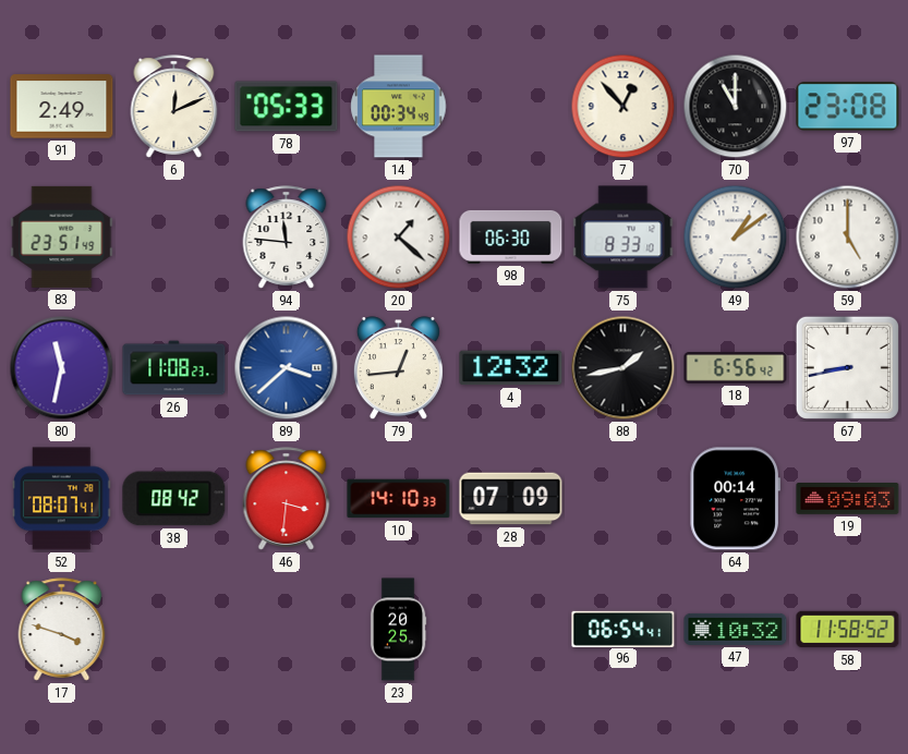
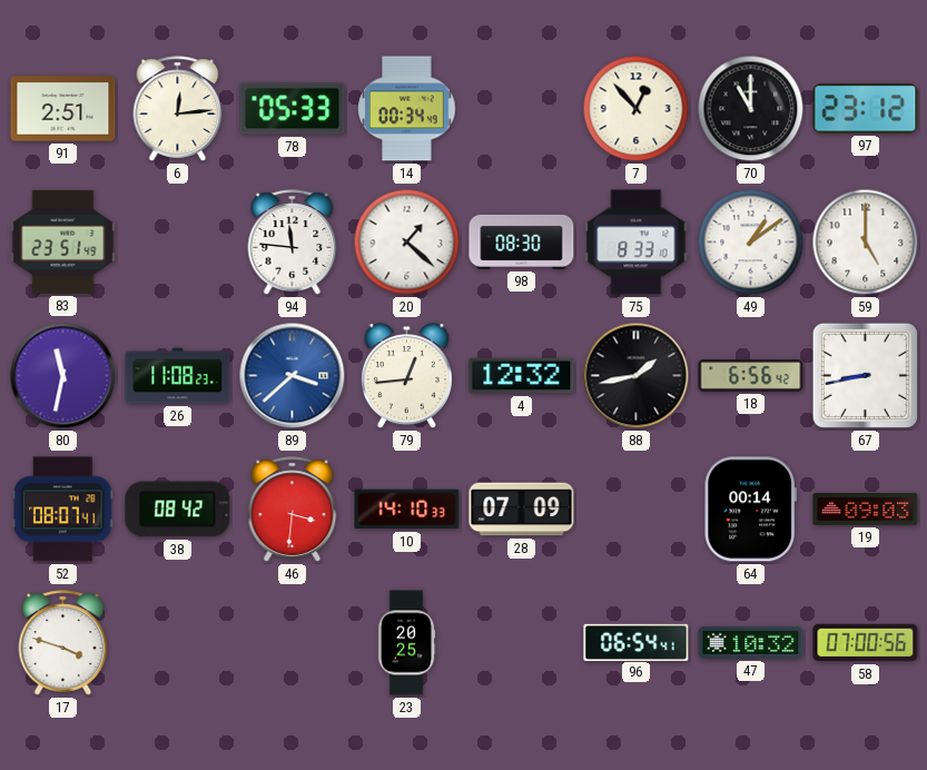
91: 2:49 -> 2:51
6: 12:11 -> 12:14
97: 23:08 -> 23:12
98: 06:30 -> 08:30
58: 11:58 -> 07:00
